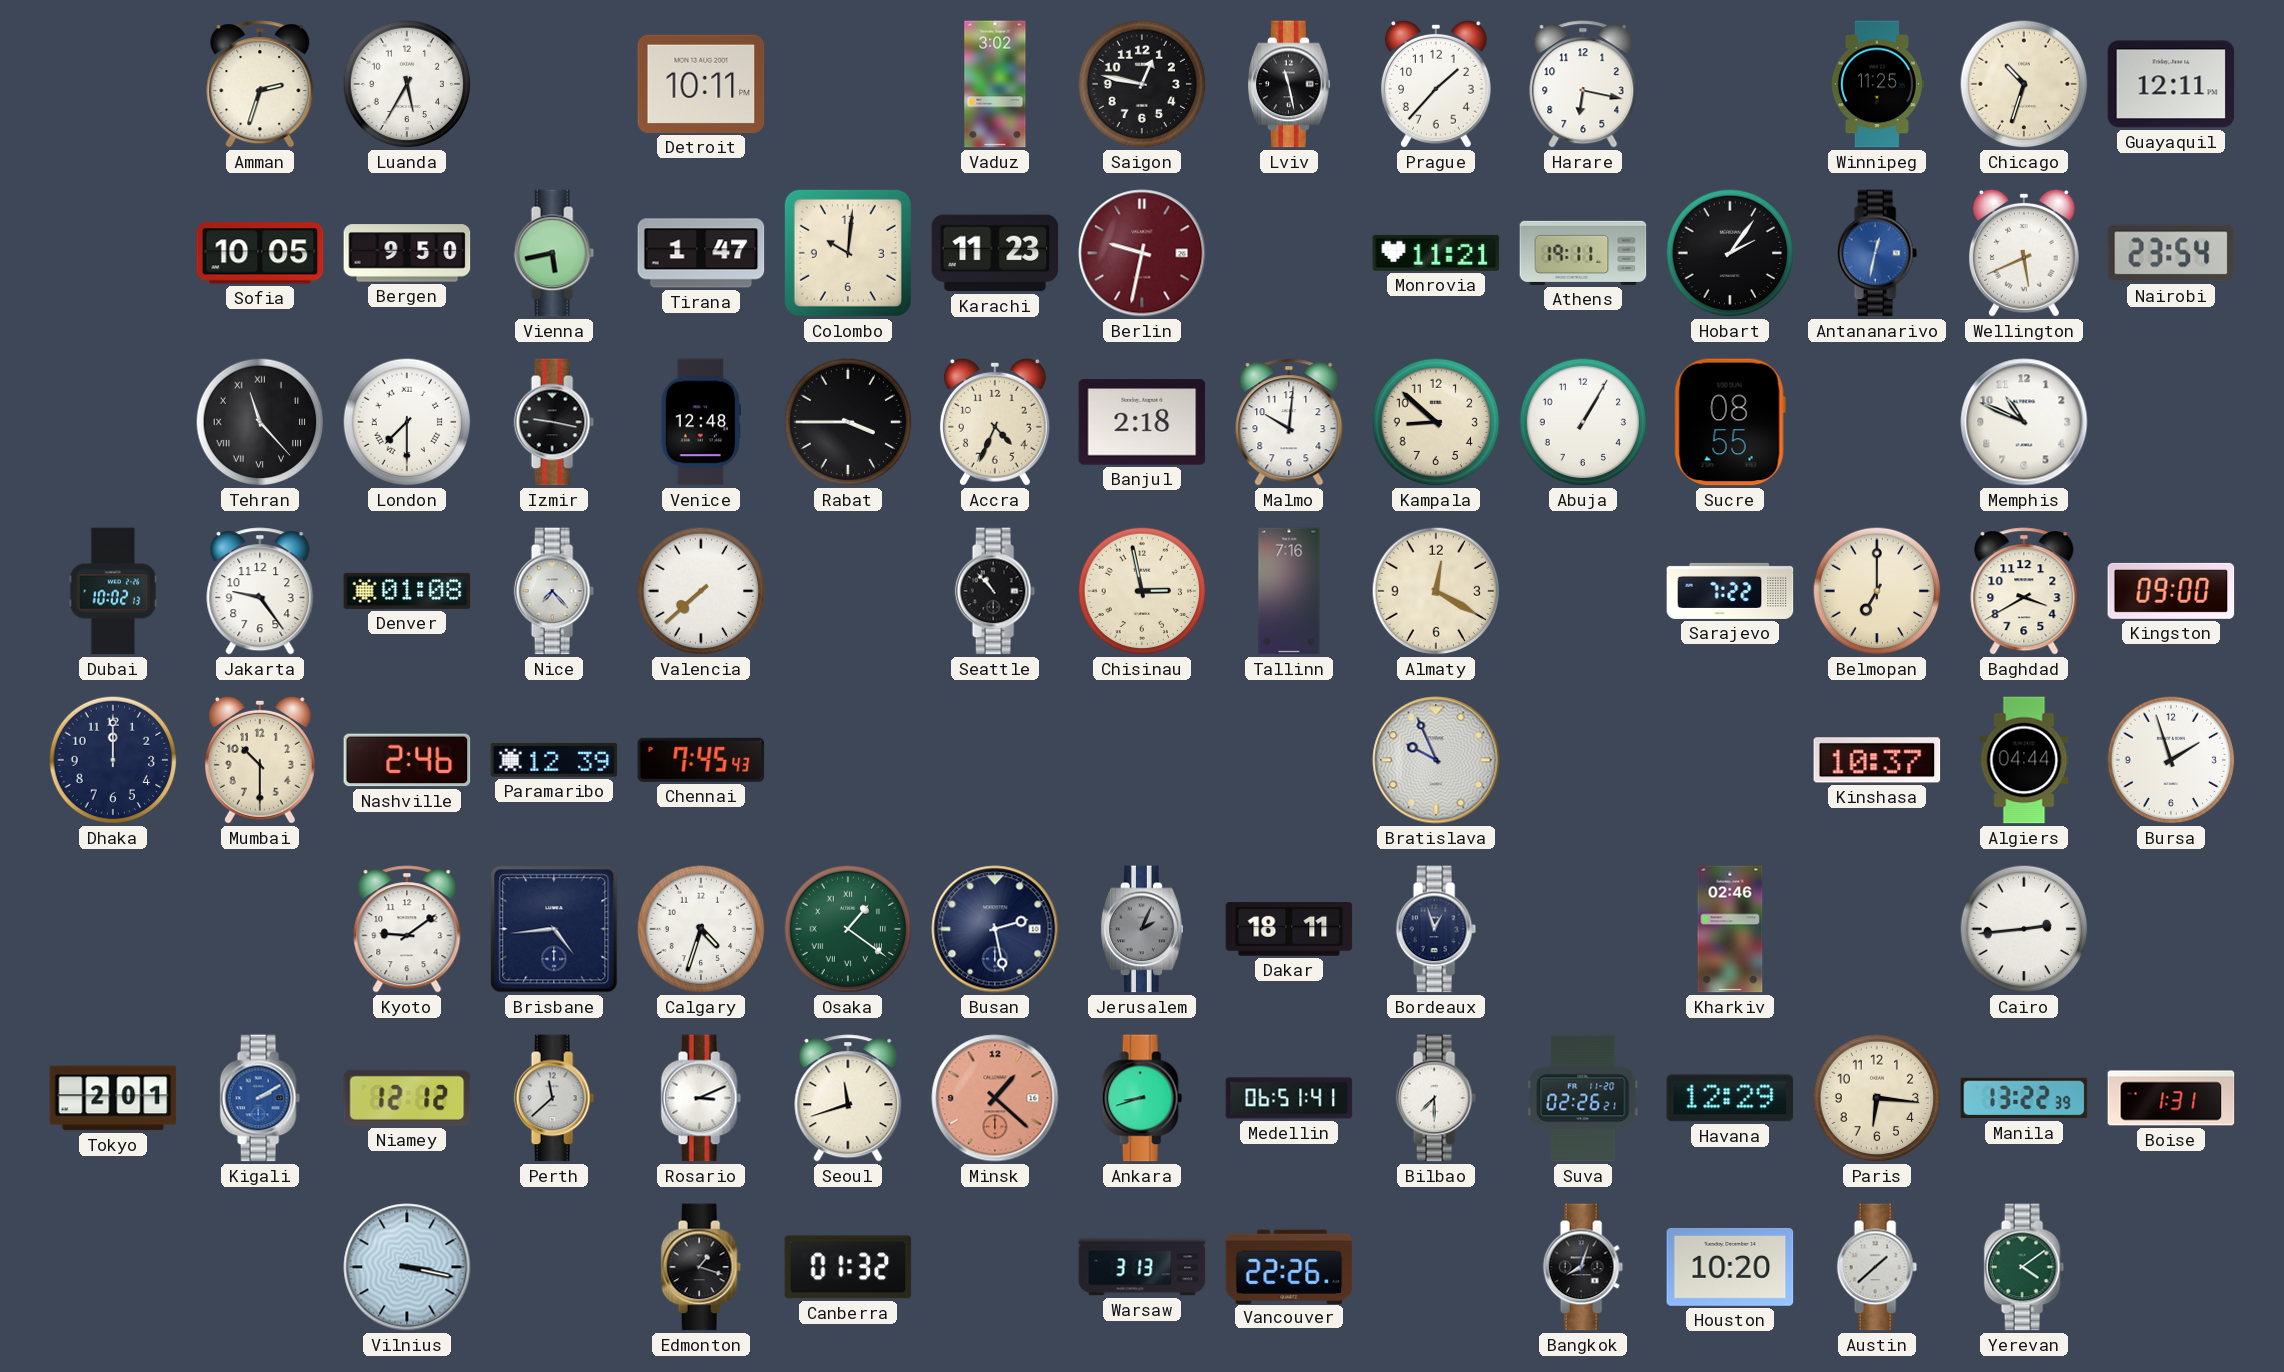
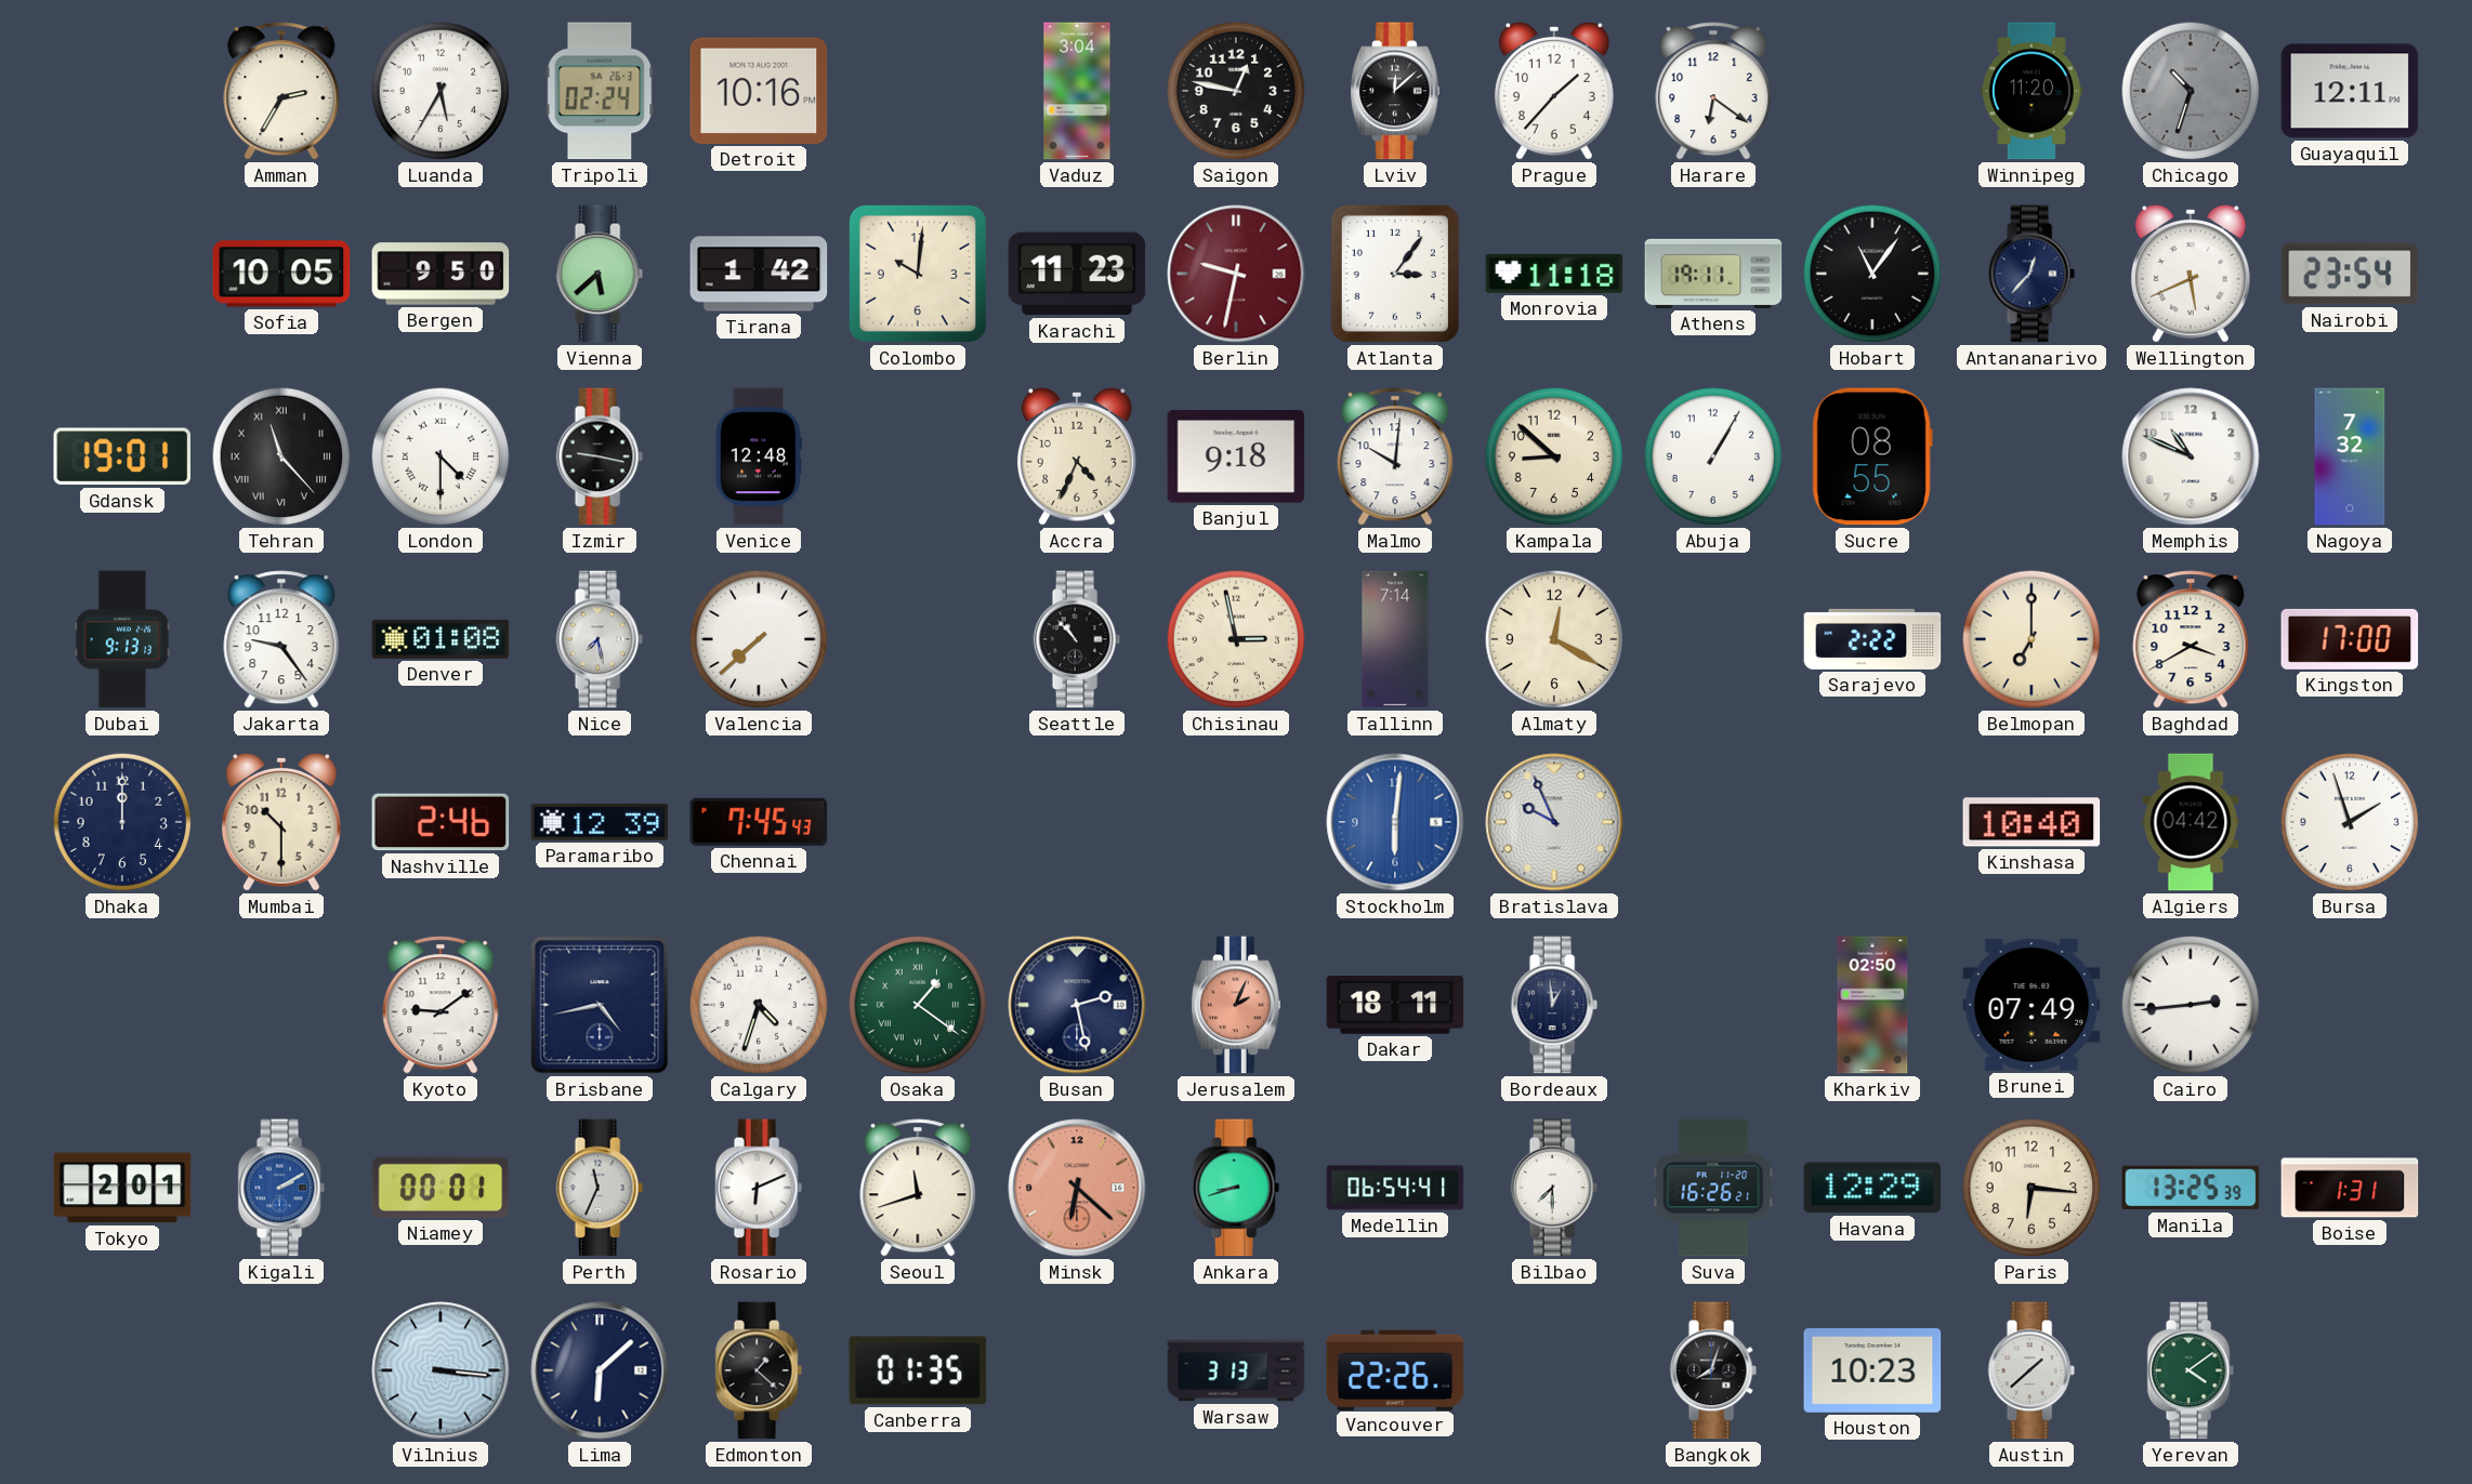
Amman: 2:33 -> 2:35
Tripoli: none -> 02:24
Detroit: 10:11 -> 10:16
Vaduz: 3:02 -> 3:04
Lviv: 11:28 -> 12:08
Harare: 6:17 -> 6:21
Winnipeg: 11:25 -> 11:20
Chicago dial: cream -> grey
Vienna: 5:43 -> 5:38
Tirana: 1:47 -> 1:42
Atlanta: none -> 3:06
Monrovia: 11:21 -> 11:18
Hobart: 2:06 -> 11:06
Antananarivo: 12:32 -> 12:37
Antananarivo dial: blue -> navy
Gdansk: none -> 19:01
London: 7:30 -> 4:30
Rabat: 3:45 -> none
Banjul: 2:18 -> 9:18
Nagoya: none -> 7:32
Dubai: 10:02 -> 9:13
Nice: 7:23 -> 7:28
Tallinn: 7:16 -> 7:14
Sarajevo: 7:22 -> 2:22
Kingston: 09:00 -> 17:00
Stockholm: none -> 6:01
Kinshasa: 10:37 -> 10:40
Algiers: 04:44 -> 04:42
Brisbane: 4:44 -> 4:43
Jerusalem dial: grey -> salmon
Bordeaux: 12:57 -> 12:59
Kharkiv: 02:46 -> 02:50
Brunei: none -> 07:49
Niamey: 12:12 -> 00:01
Perth: 11:38 -> 11:34
Rosario: 3:11 -> 6:11
Minsk: 1:22 -> 6:22
Medellin: 06:51 -> 06:54
Suva: 02:26 -> 16:26
Manila: 13:22 -> 13:25
Vilnius: 3:17 -> 3:16
Lima: none -> 6:08
Edmonton: 1:18 -> 1:22
Canberra: 01:32 -> 01:35
Houston: 10:20 -> 10:23
